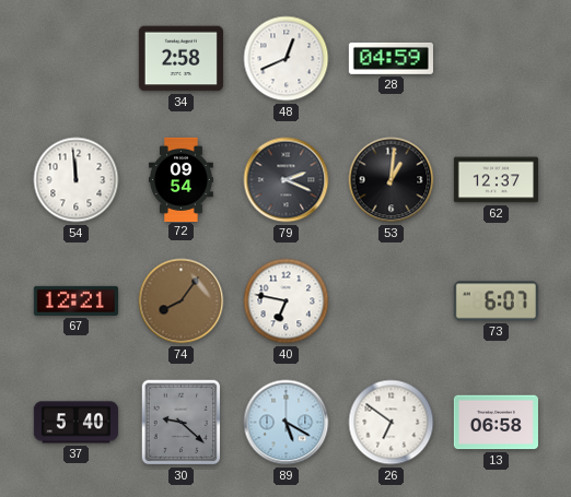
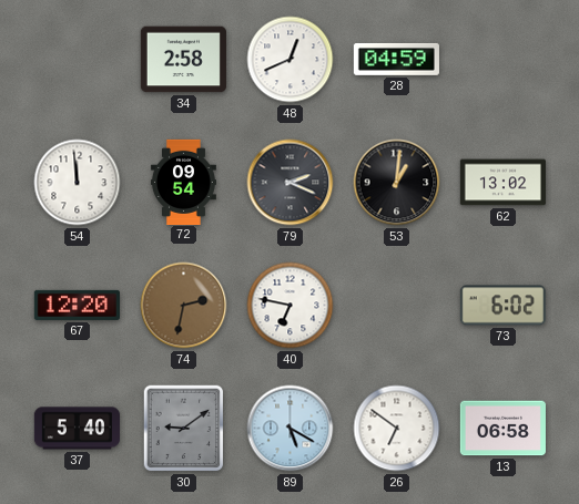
62: 12:37 -> 13:02
67: 12:21 -> 12:20
74: 8:06 -> 2:32
73: 6:07 -> 6:02
30: 9:22 -> 9:09
